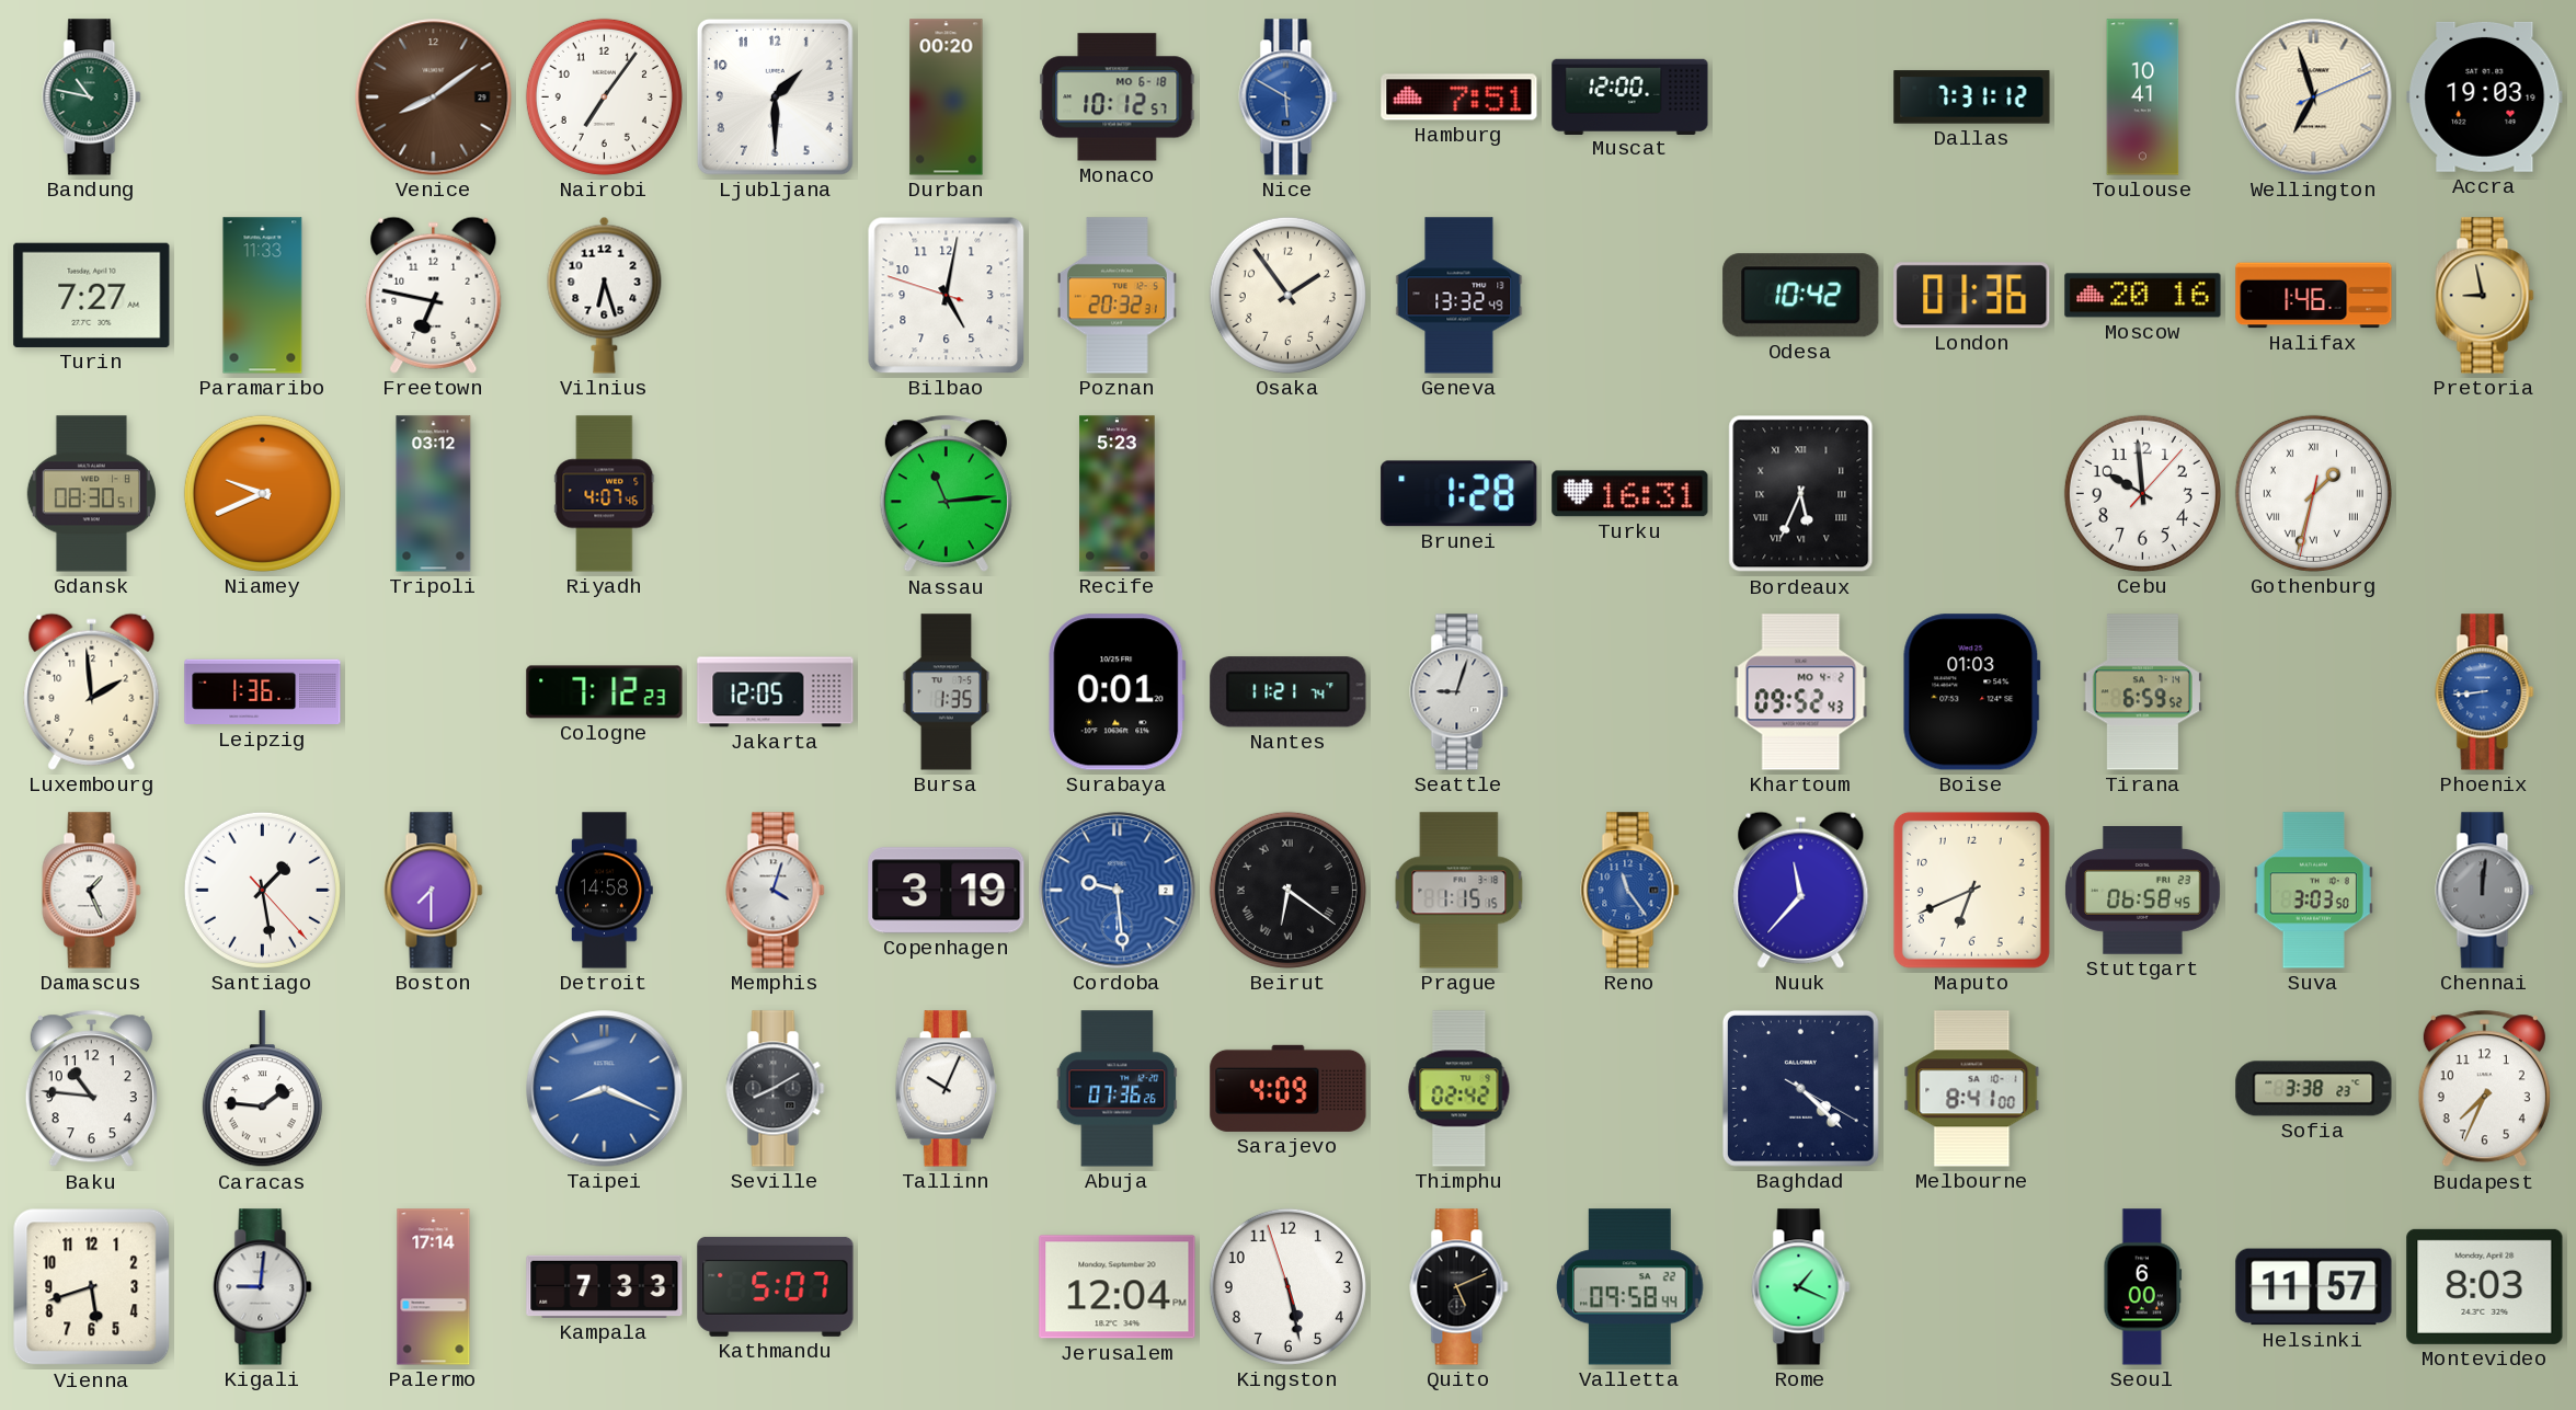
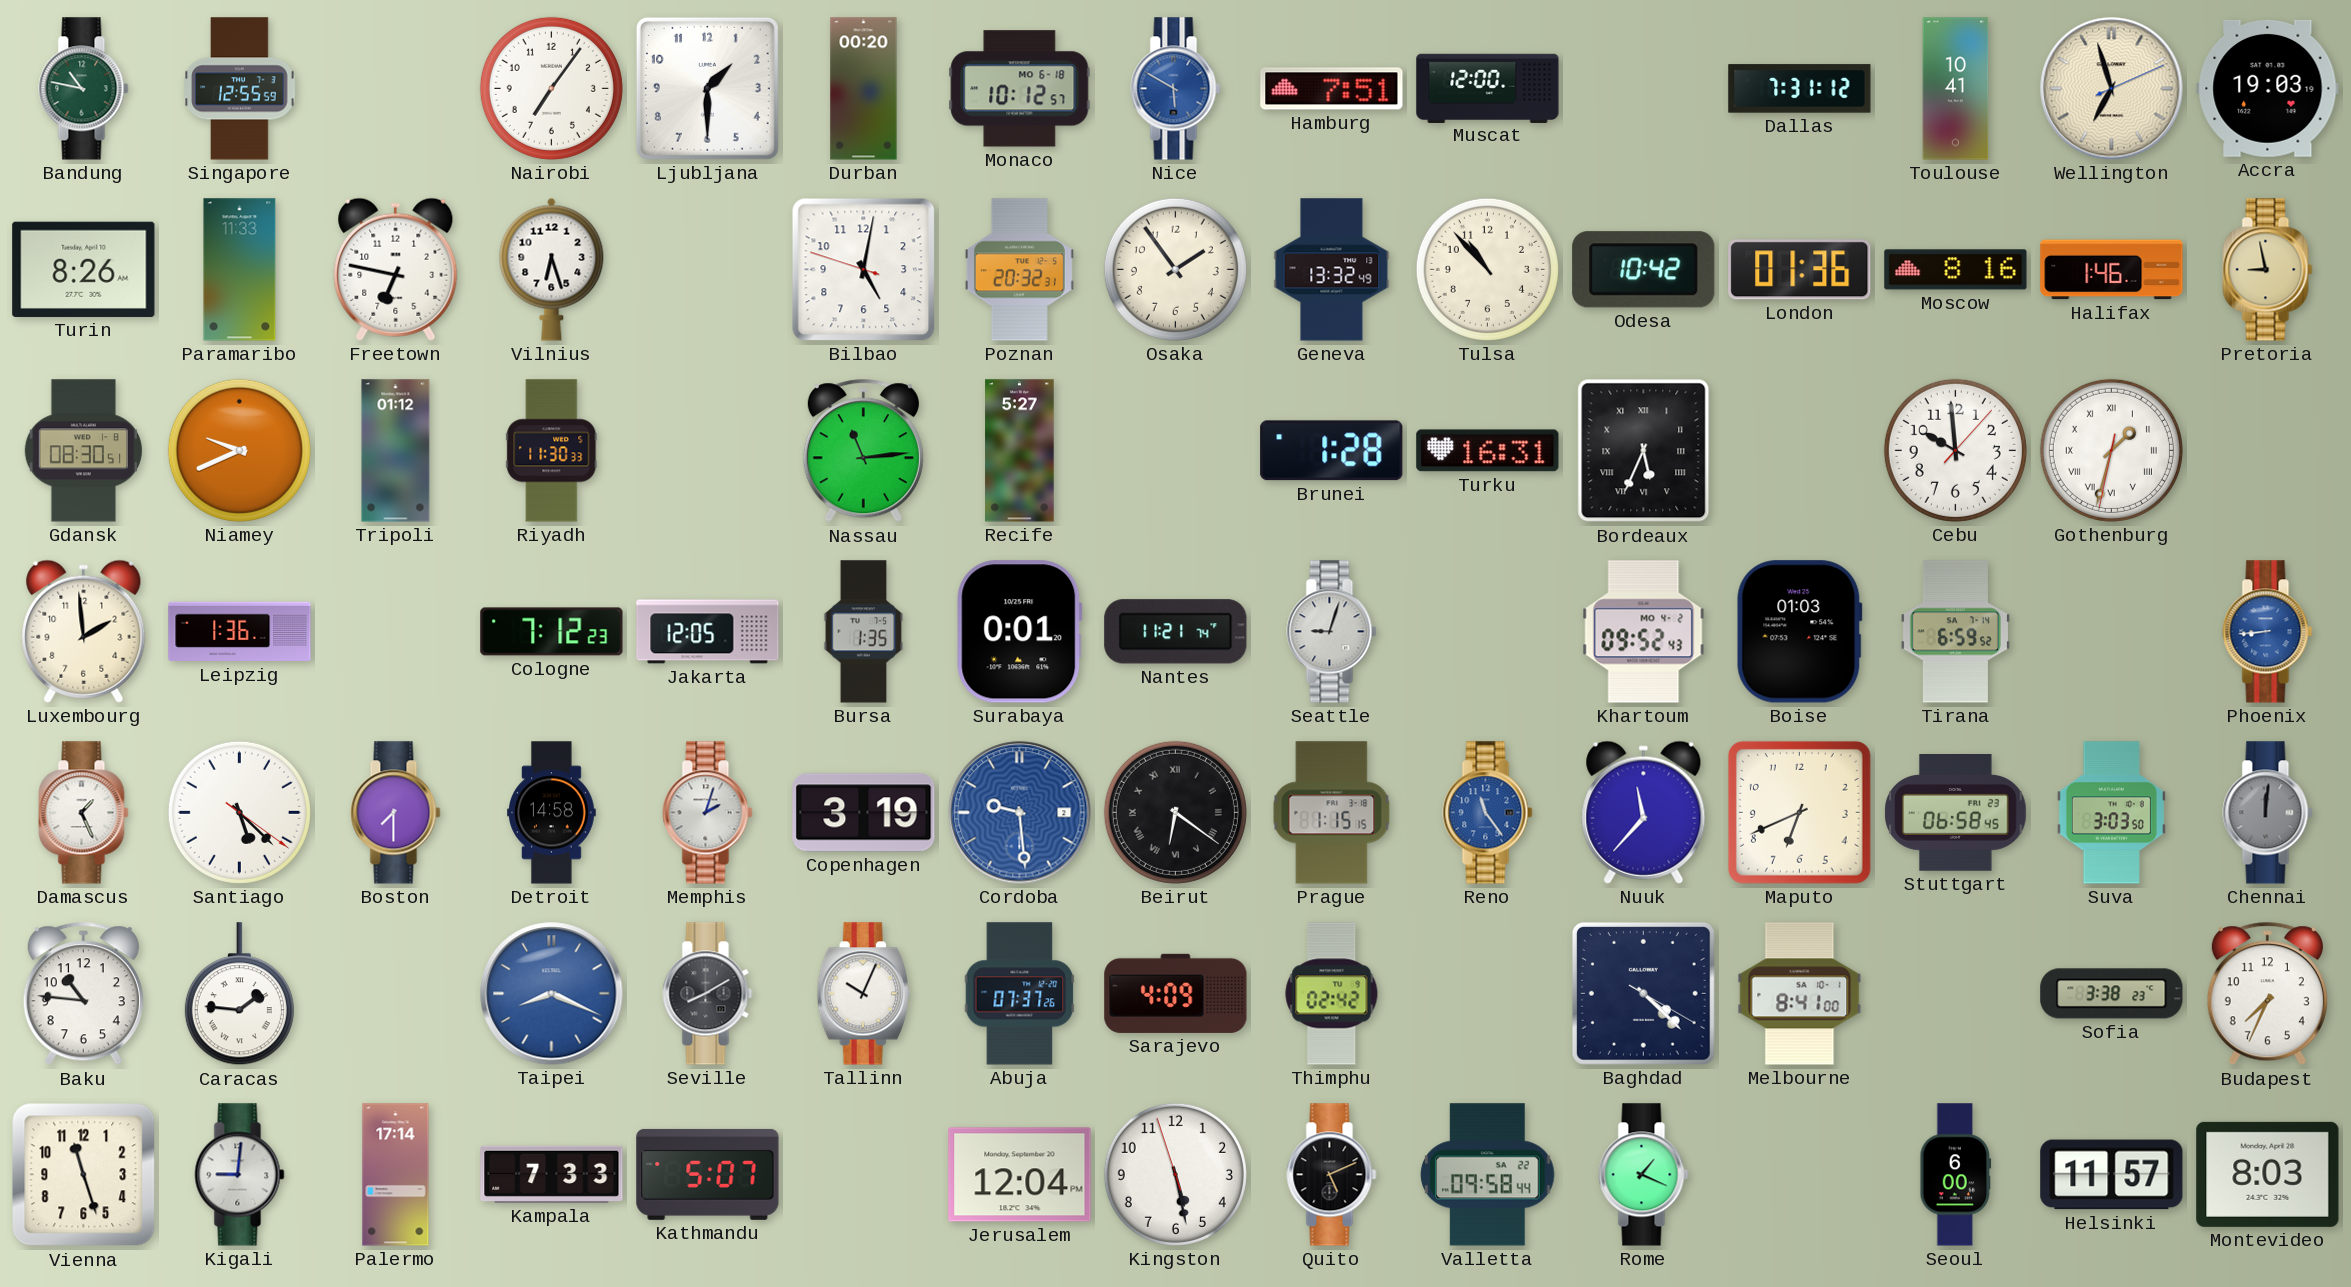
Singapore: none -> 12:55
Venice: 8:09 -> none
Turin: 7:27 -> 8:26
Tulsa: none -> 10:53
Moscow: 20:16 -> 8:16
Tripoli: 03:12 -> 01:12
Riyadh: 4:07 -> 11:30
Recife: 5:23 -> 5:27
Santiago: 1:28 -> 5:22
Memphis: 4:03 -> 2:03
Abuja: 07:36 -> 07:37
Vienna: 5:42 -> 11:27
